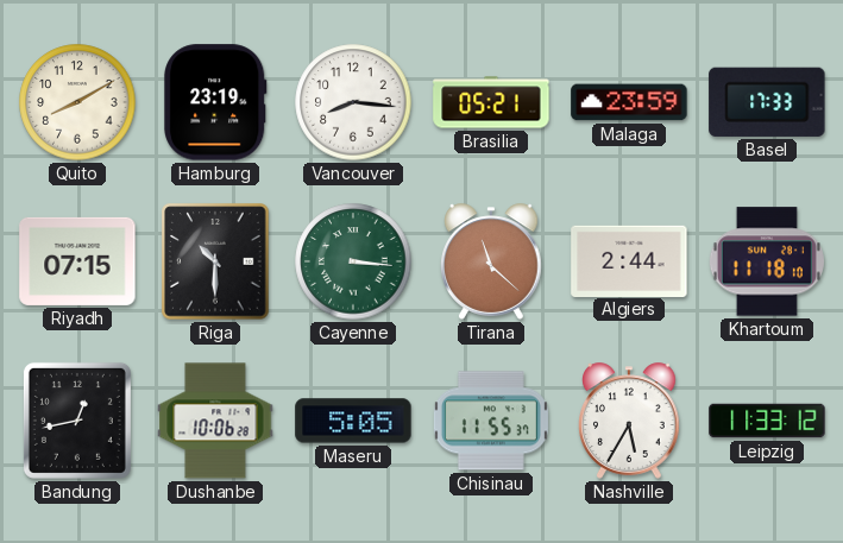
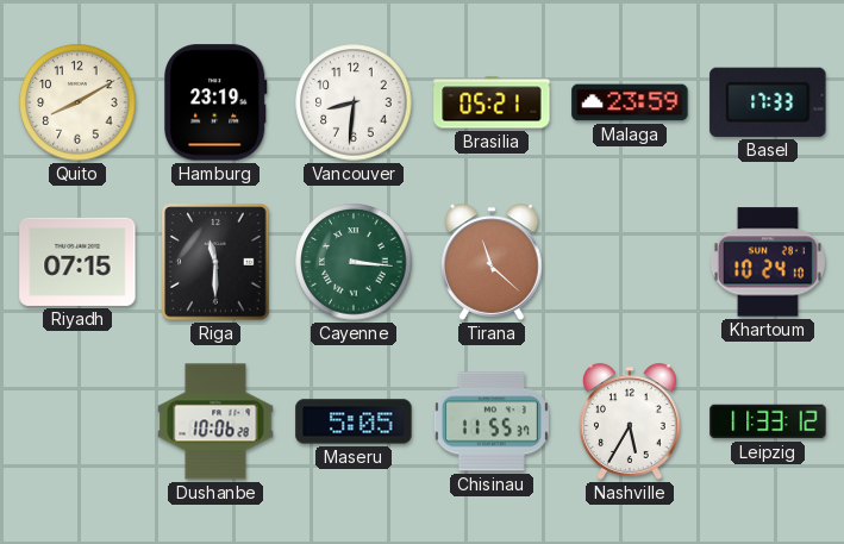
Vancouver: 8:16 -> 8:31
Riga: 10:30 -> 11:30
Algiers: 2:44 -> none
Khartoum: 11:18 -> 10:24
Bandung: 12:43 -> none
